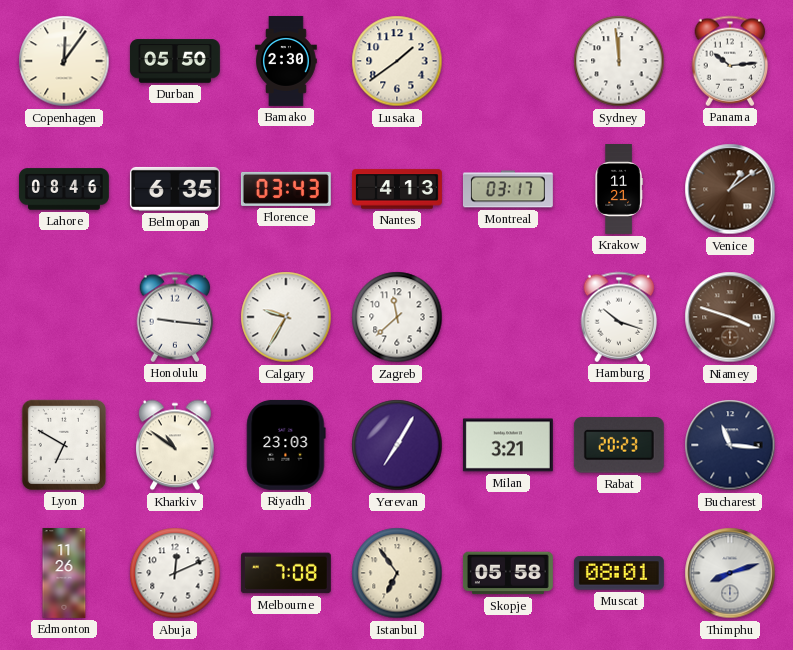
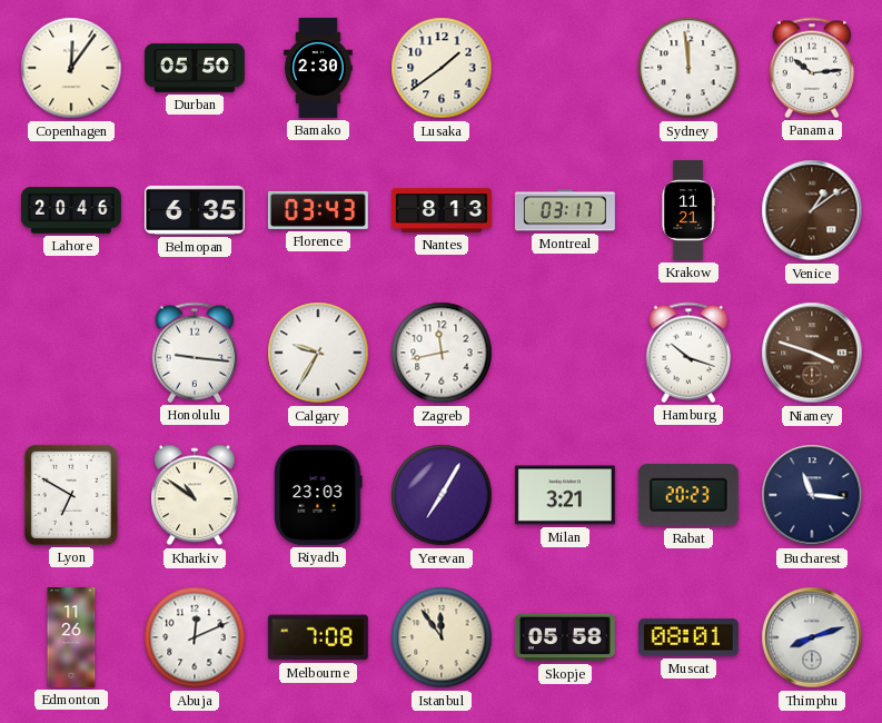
Lahore: 08:46 -> 20:46
Nantes: 4:13 -> 8:13
Zagreb: 11:38 -> 11:43
Istanbul: 6:54 -> 11:54
